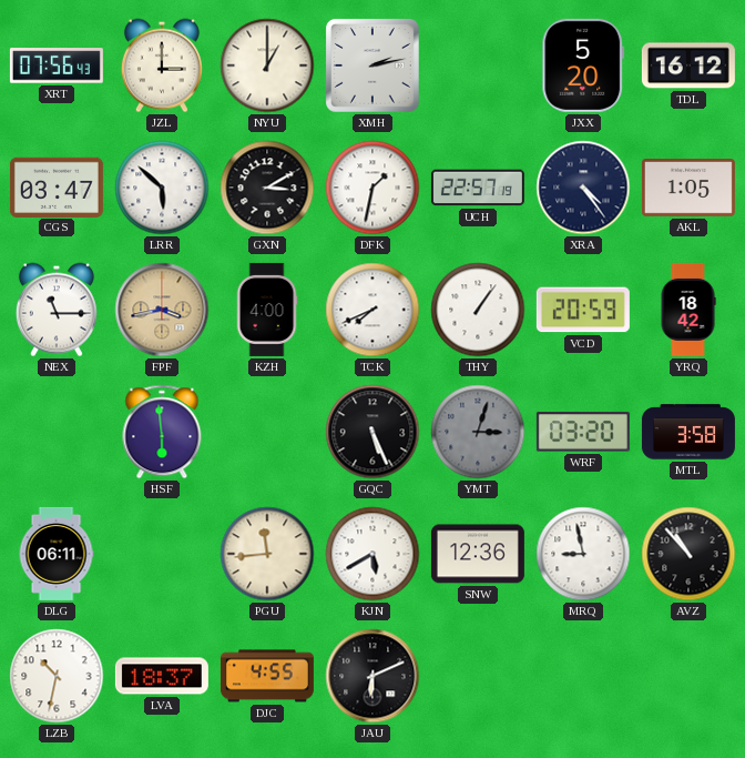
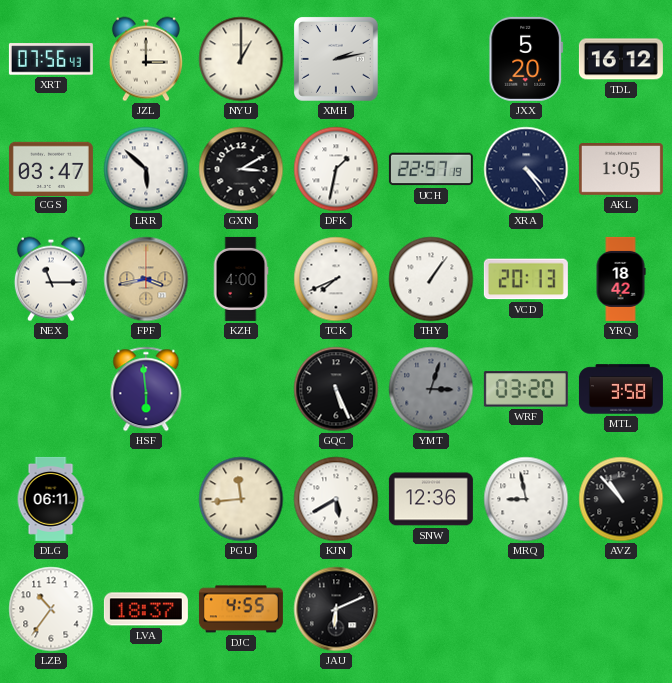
VCD: 20:59 -> 20:13
LZB: 10:32 -> 10:36
